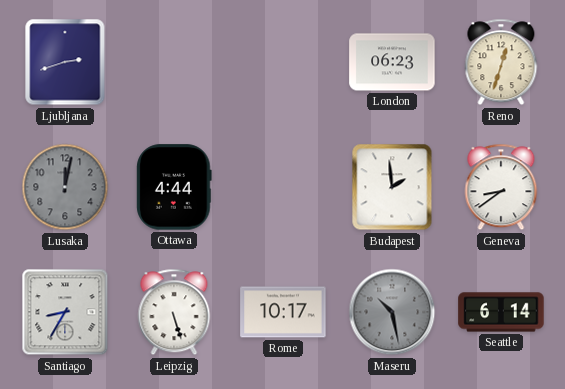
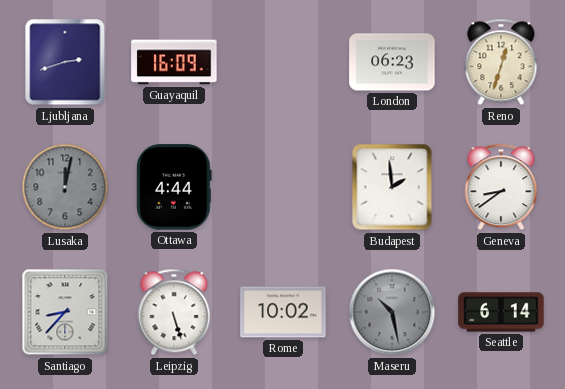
Guayaquil: none -> 16:09
Santiago: 8:35 -> 8:37
Rome: 10:17 -> 10:02
